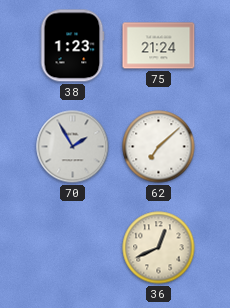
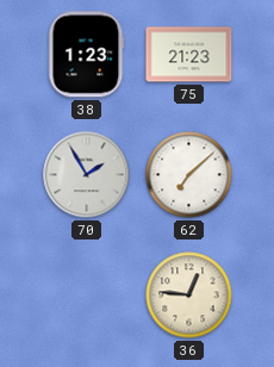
75: 21:24 -> 21:23
36: 12:41 -> 12:46
